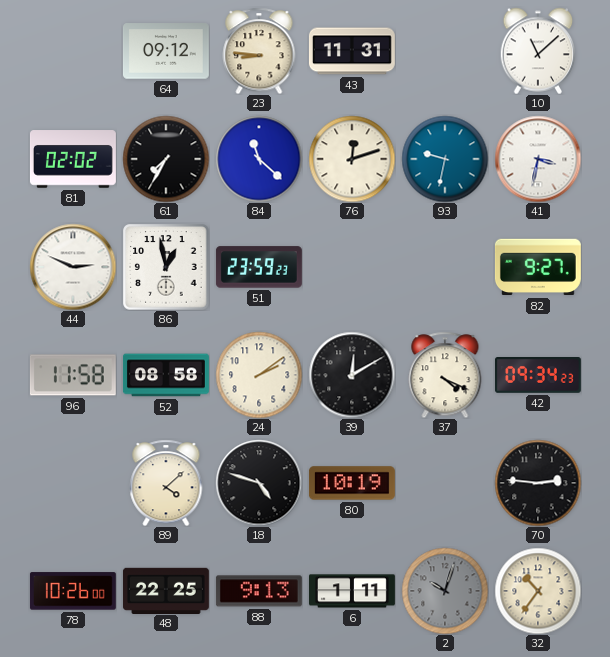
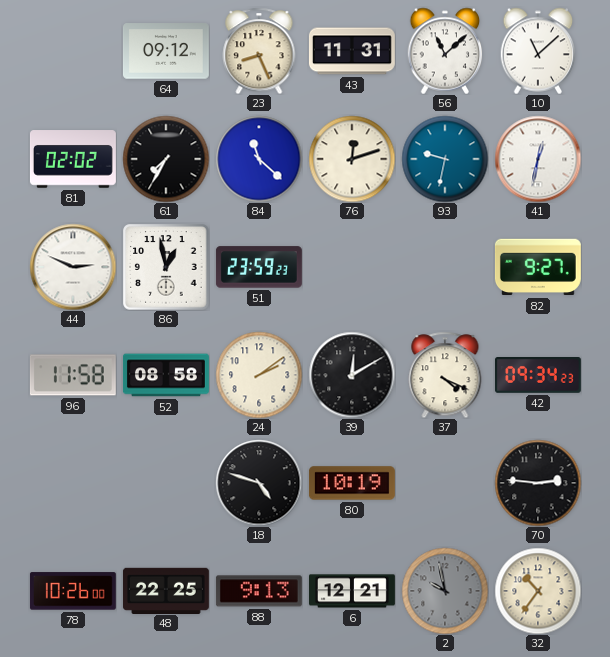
23: 8:46 -> 8:26
56: none -> 11:08
41: 3:32 -> 12:32
89: 4:08 -> none
6: 1:11 -> 12:21
2: 10:03 -> 9:58
